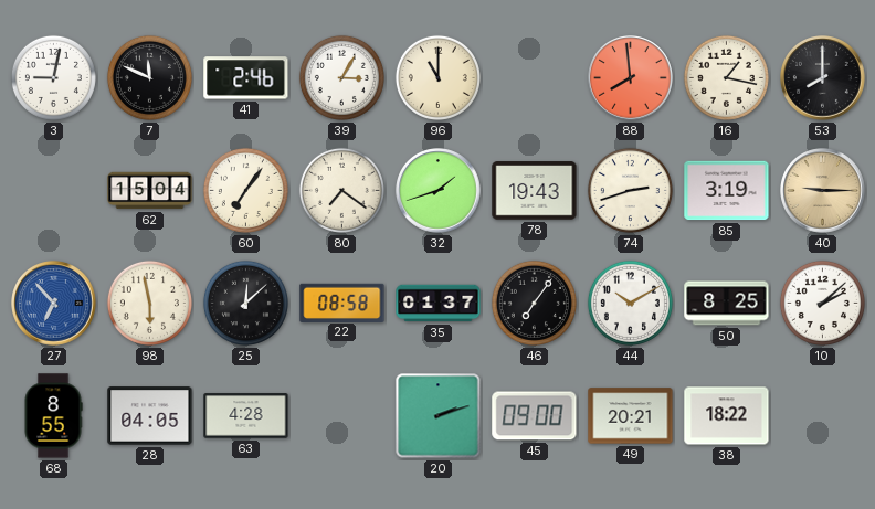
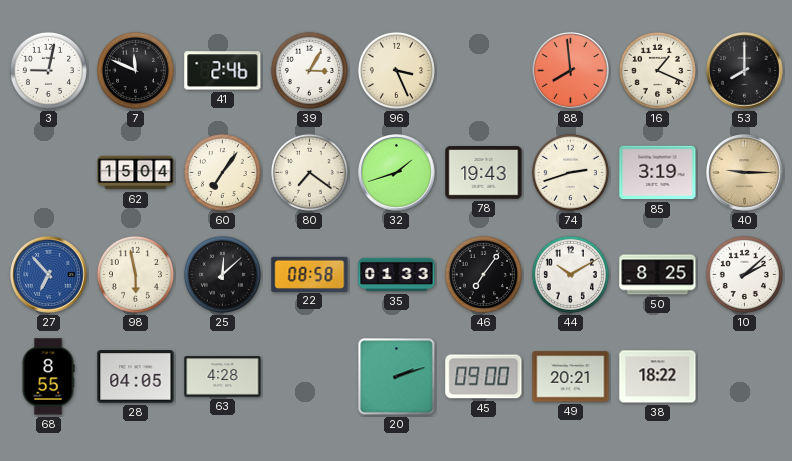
96: 11:00 -> 3:26
16: 1:17 -> 1:19
35: 01:37 -> 01:33
